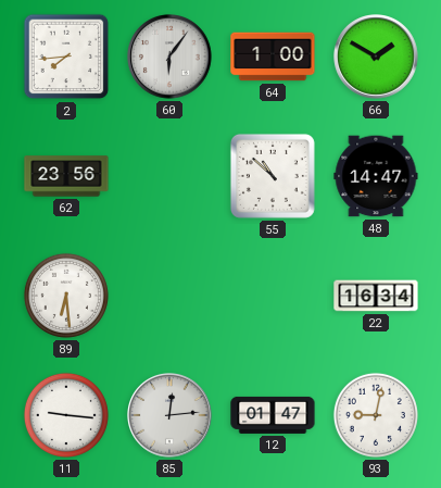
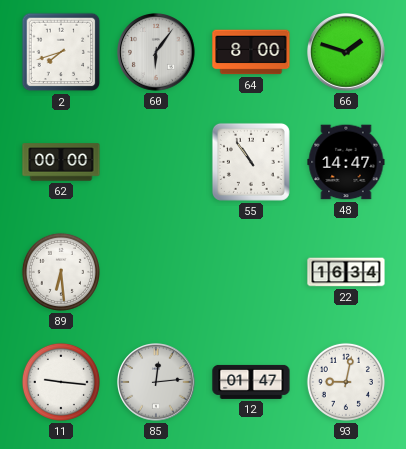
2: 7:44 -> 7:42
64: 1:00 -> 8:00
66: 1:50 -> 1:48
62: 23:56 -> 00:00
55: 10:52 -> 10:54
